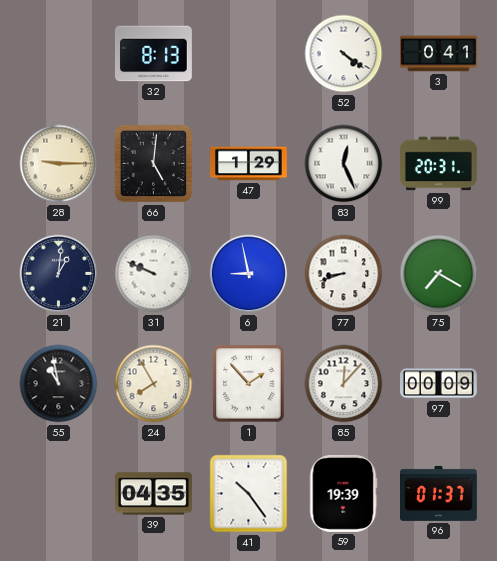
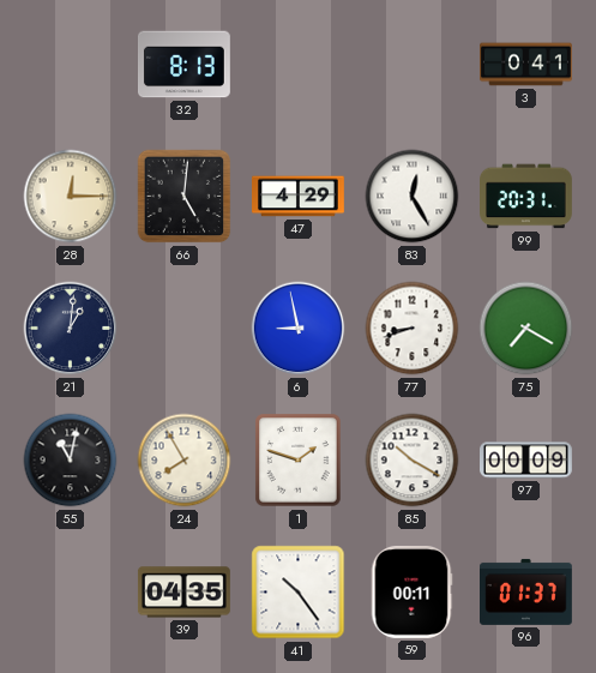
52: 4:21 -> none
28: 9:15 -> 12:15
47: 1:29 -> 4:29
83: 12:26 -> 12:25
31: 9:49 -> none
55: 10:58 -> 11:02
1: 1:53 -> 1:48
85: 12:07 -> 10:20
59: 19:39 -> 00:11
